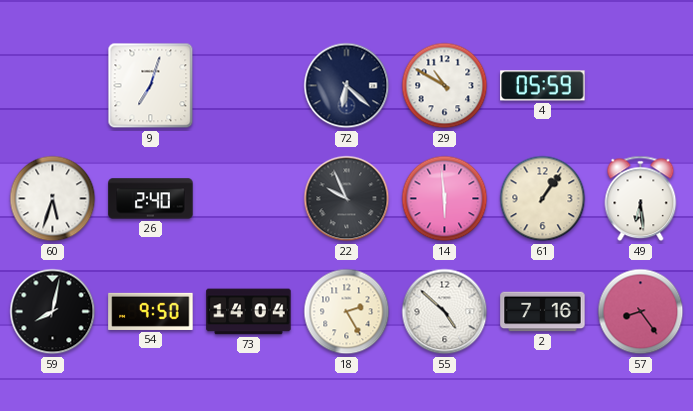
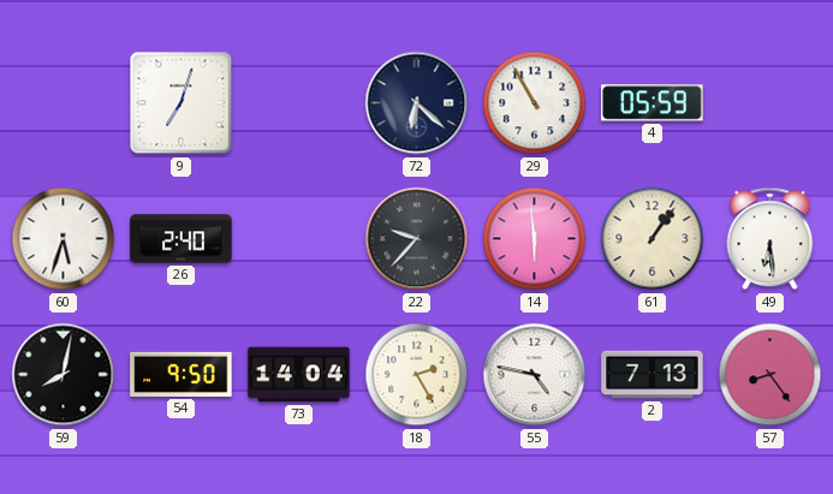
29: 10:50 -> 10:55
22: 9:56 -> 9:37
55: 4:52 -> 4:47
2: 7:16 -> 7:13
